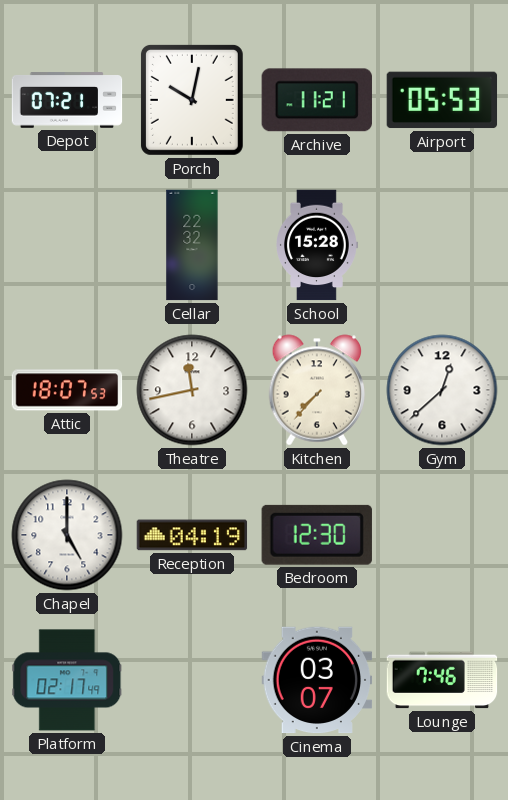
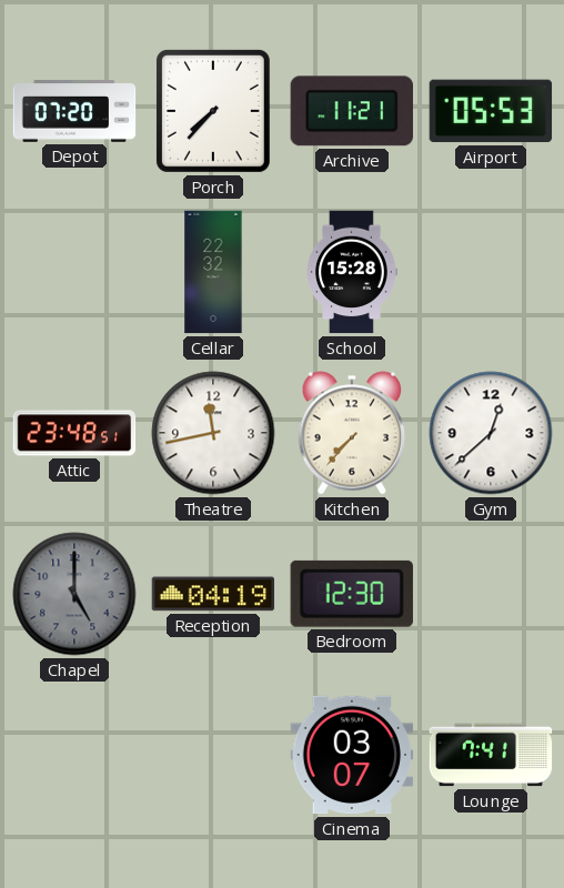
Depot: 07:21 -> 07:20
Porch: 10:02 -> 7:37
Attic: 18:07 -> 23:48
Chapel dial: white -> grey
Platform: 02:17 -> none
Lounge: 7:46 -> 7:41
